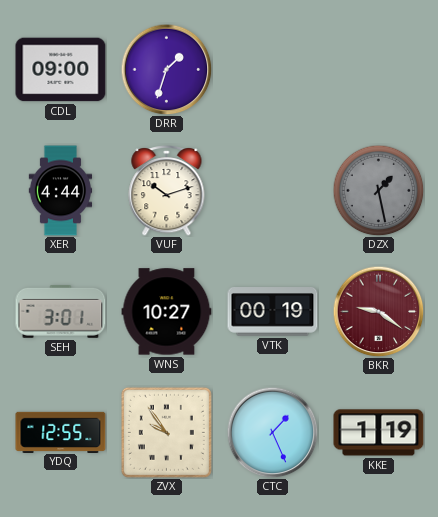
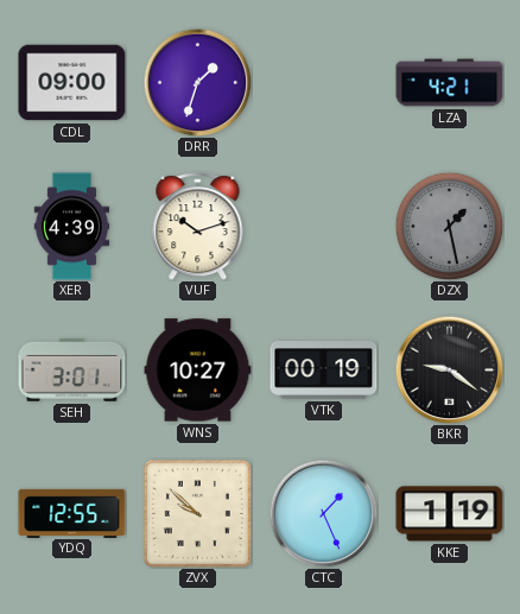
LZA: none -> 4:21
XER: 4:44 -> 4:39
BKR dial: burgundy -> black
ZVX: 9:54 -> 9:52
